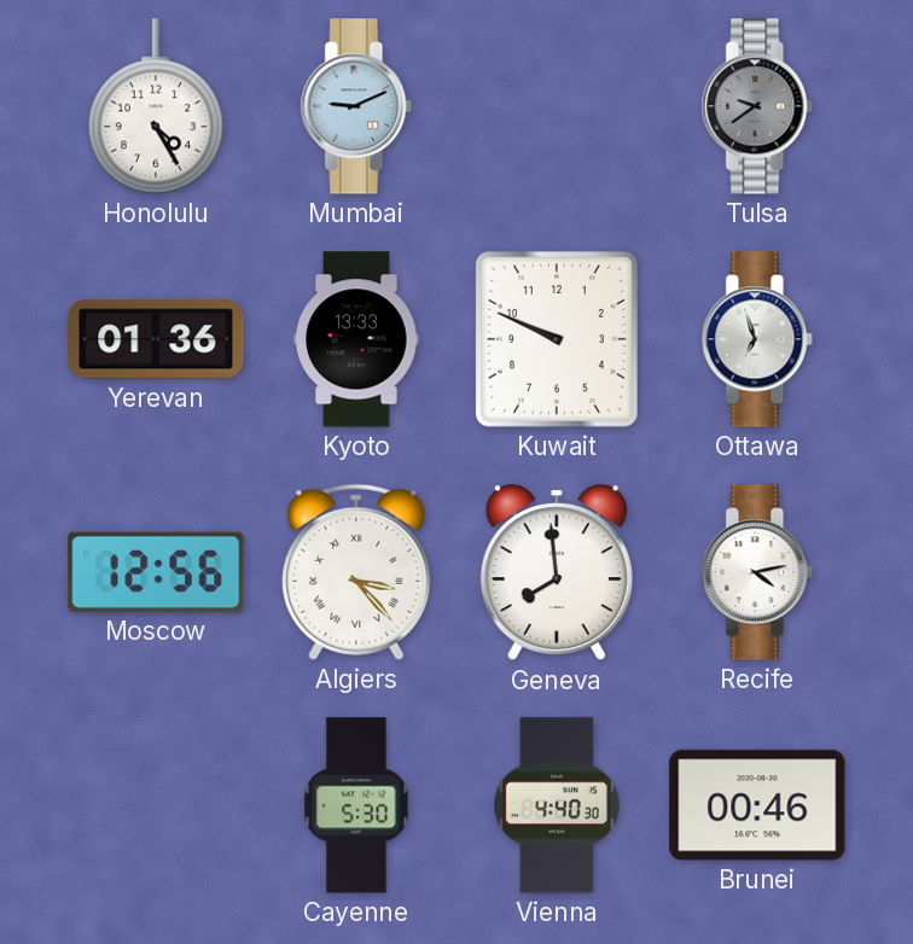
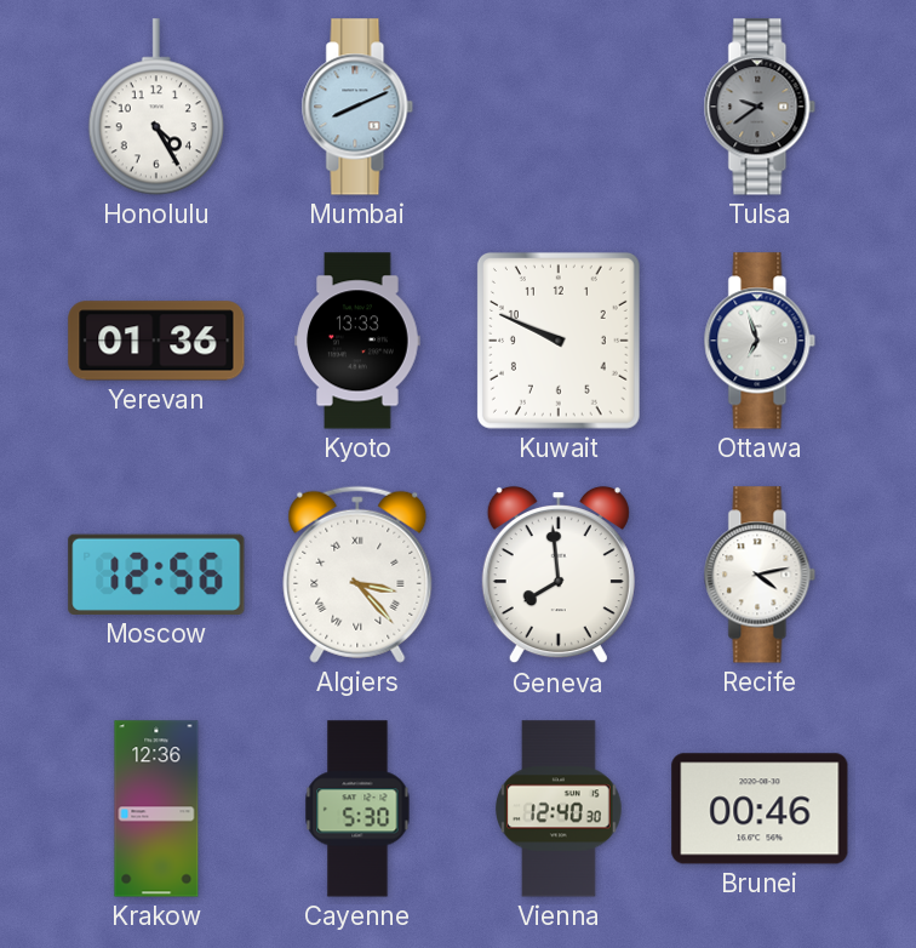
Mumbai: 9:11 -> 8:11
Krakow: none -> 12:36
Vienna: 4:40 -> 12:40
